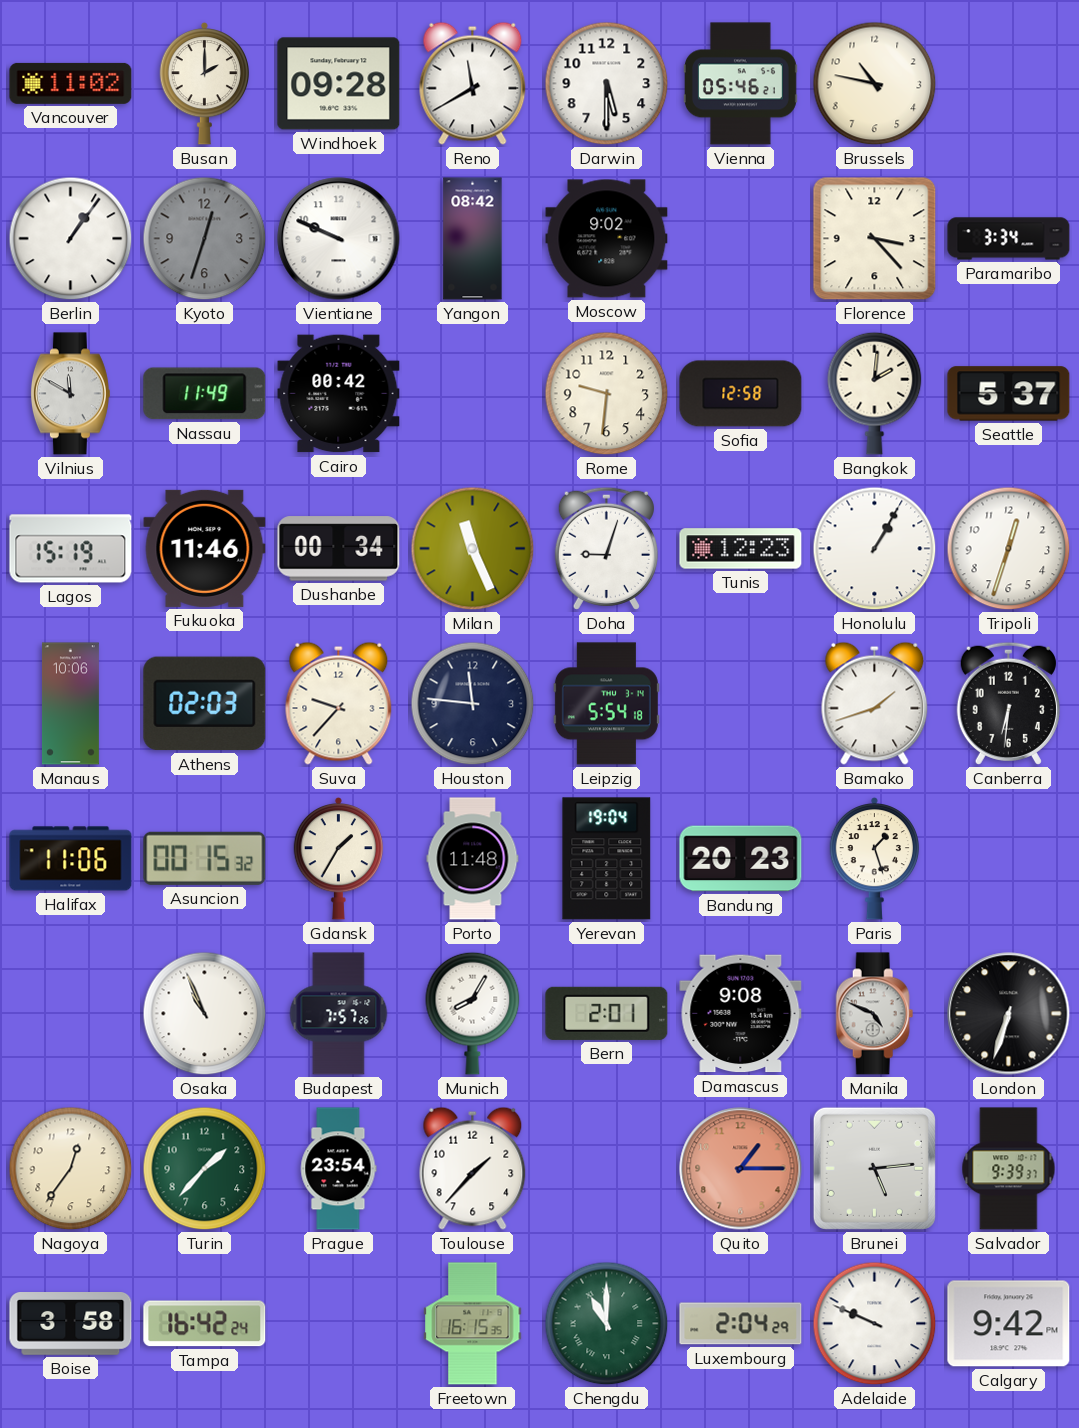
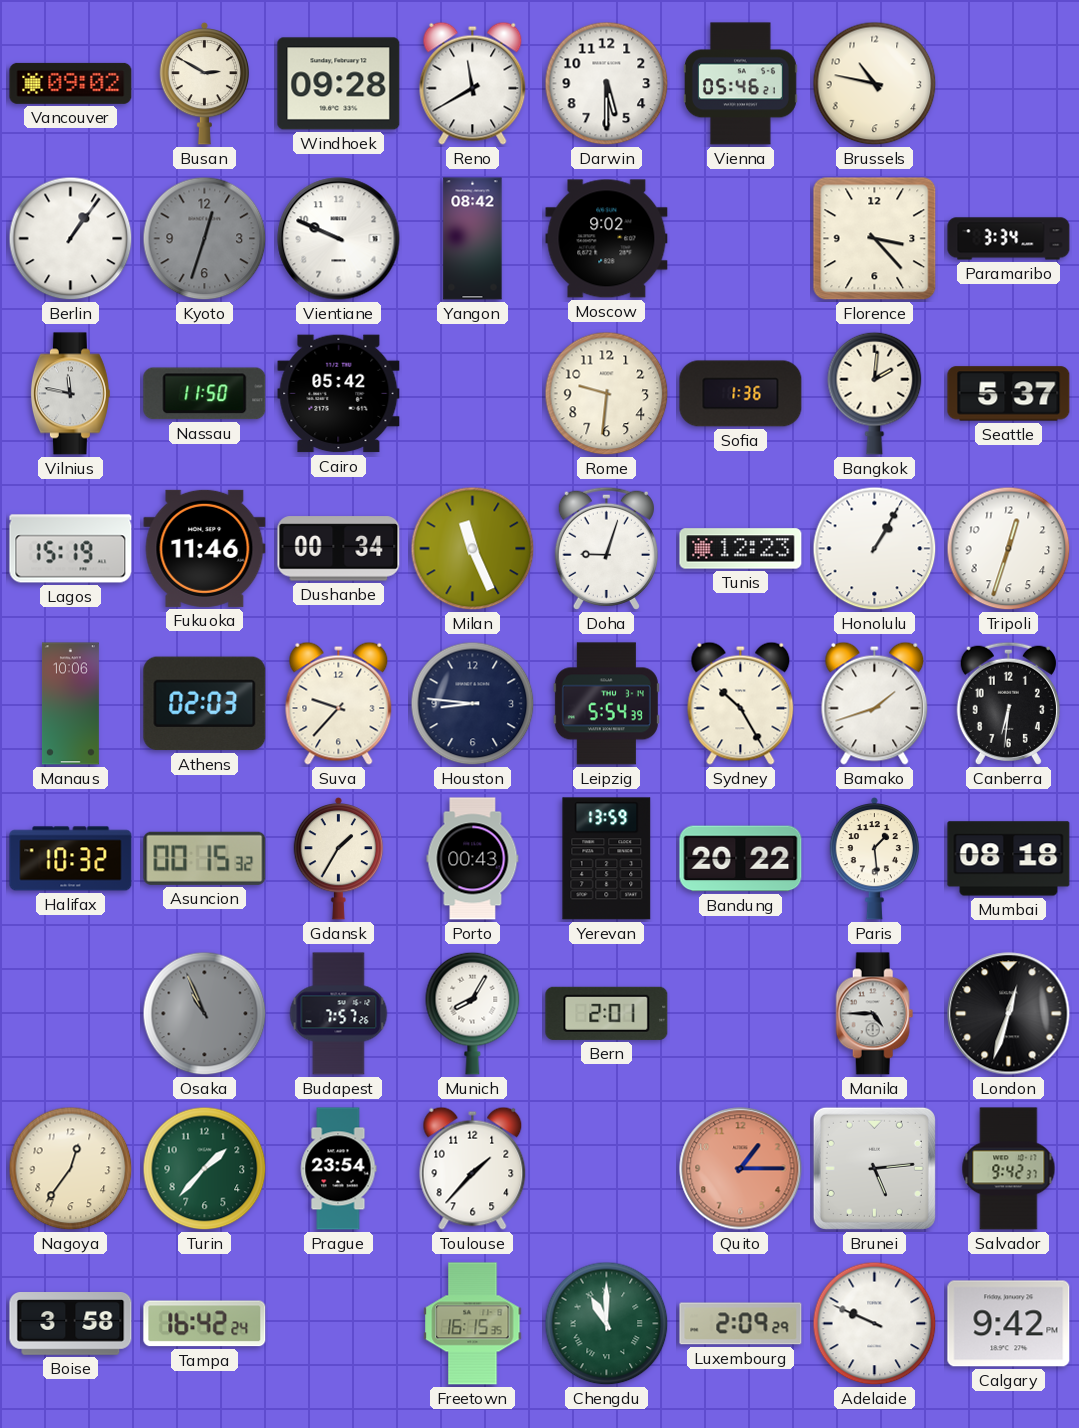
Vancouver: 11:02 -> 09:02
Busan: 2:00 -> 2:50
Vilnius: 11:50 -> 11:47
Nassau: 11:49 -> 11:50
Cairo: 00:42 -> 05:42
Sofia: 12:58 -> 1:36
Houston: 11:46 -> 8:46
Leipzig: 5:54:18 -> 5:54:39
Sydney: none -> 10:25
Halifax: 11:06 -> 10:32
Porto: 11:48 -> 00:43
Yerevan: 19:04 -> 13:59
Bandung: 20:23 -> 20:22
Paris: 1:27 -> 1:29
Mumbai: none -> 08:18
Osaka dial: white -> grey
Damascus: 9:08 -> none
Manila: 4:49 -> 4:45
London: 6:33 -> 12:33
Salvador: 9:39 -> 9:42
Luxembourg: 2:04 -> 2:09
